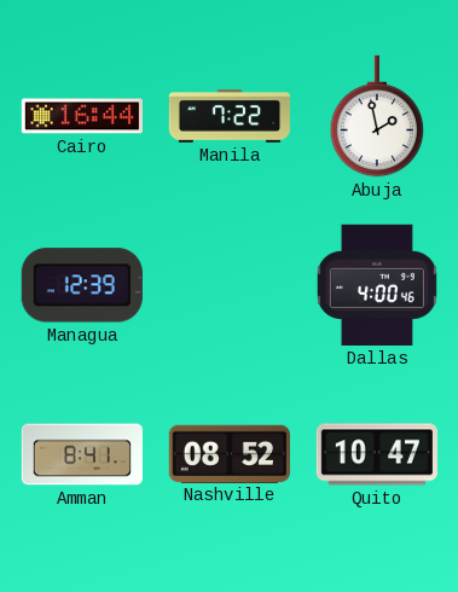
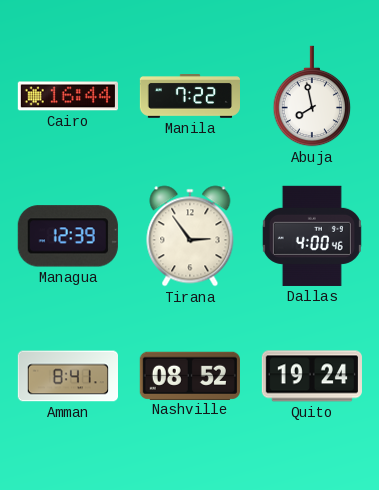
Abuja: 1:58 -> 7:58
Tirana: none -> 2:54
Quito: 10:47 -> 19:24
